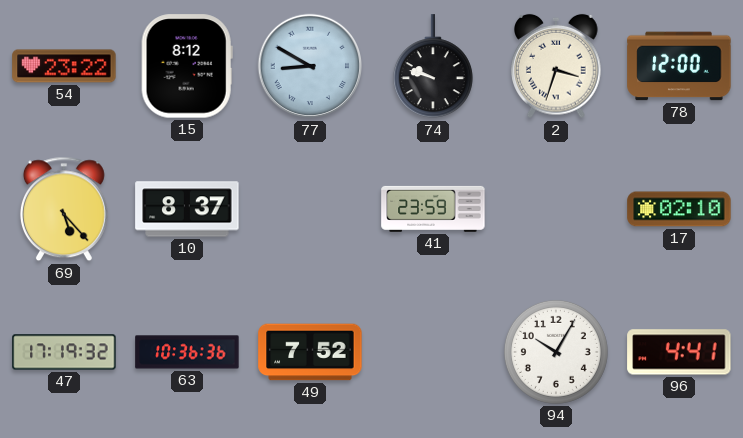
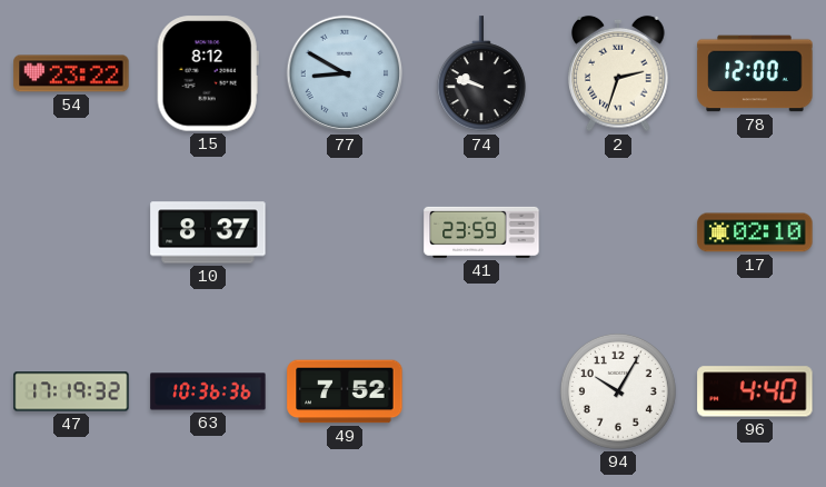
2: 3:33 -> 2:33
69: 5:23 -> none
96: 4:41 -> 4:40
